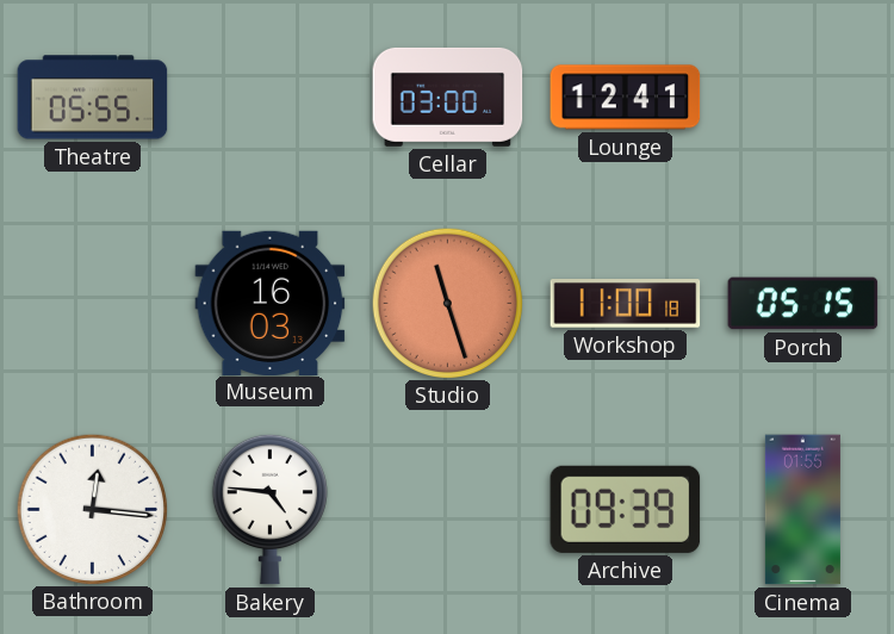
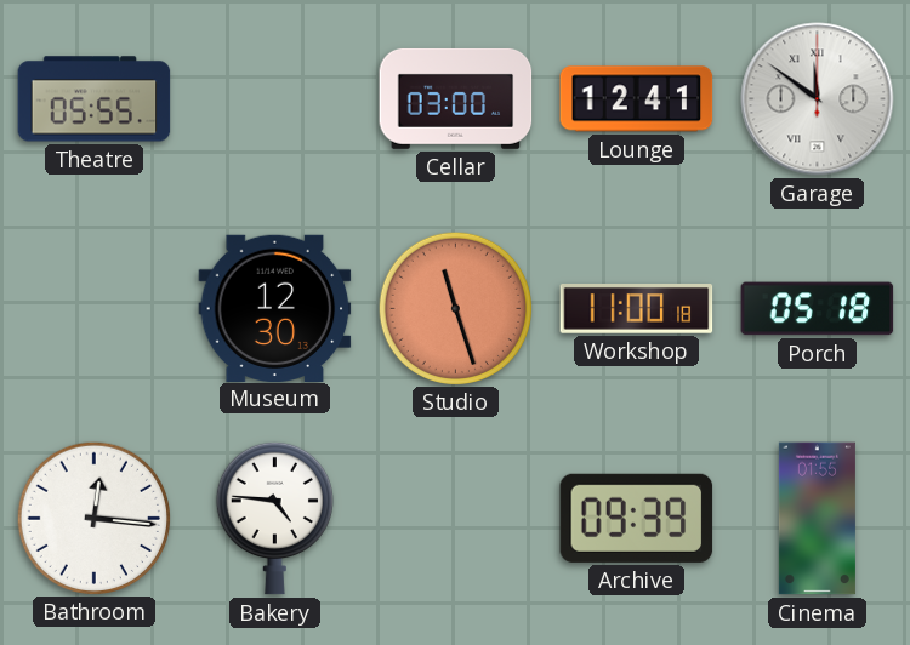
Garage: none -> 11:51
Museum: 16:03 -> 12:30
Porch: 05:15 -> 05:18
